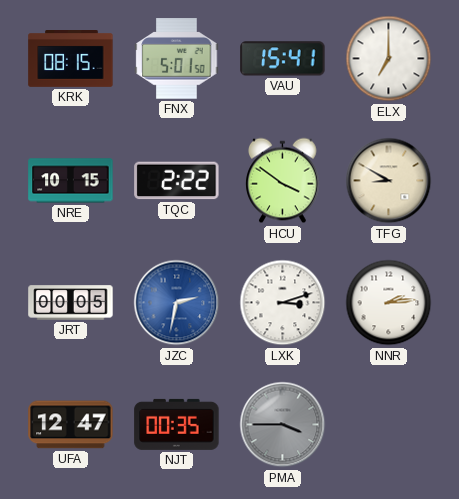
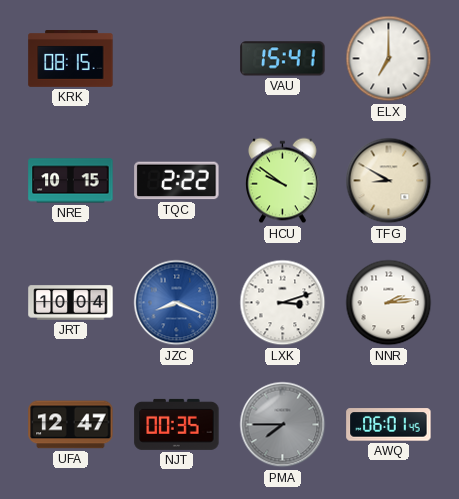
FNX: 5:01 -> none
HCU: 3:51 -> 9:51
JRT: 00:05 -> 10:04
JZC: 2:32 -> 8:19
PMA: 3:45 -> 7:45
AWQ: none -> 06:01
